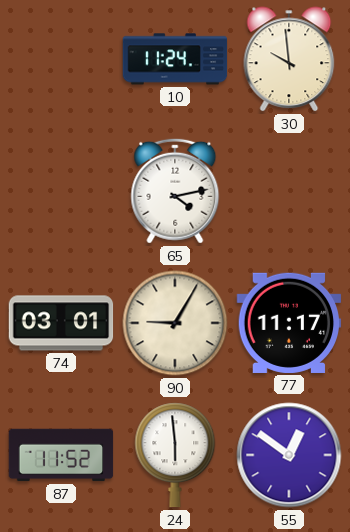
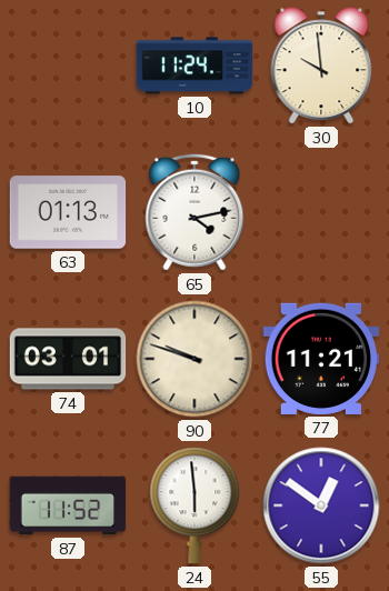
63: none -> 01:13
90: 9:05 -> 9:48
77: 11:17 -> 11:21
